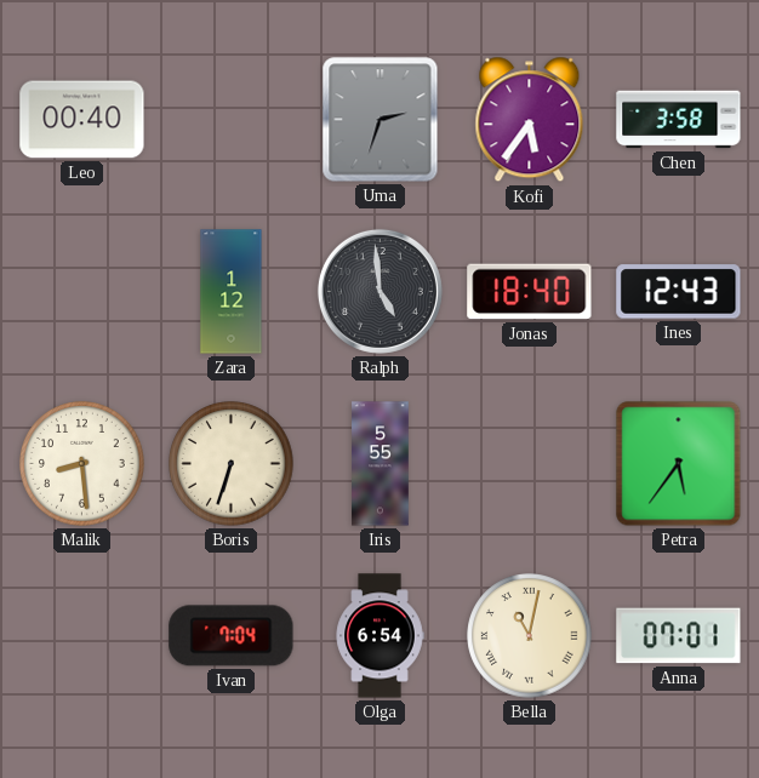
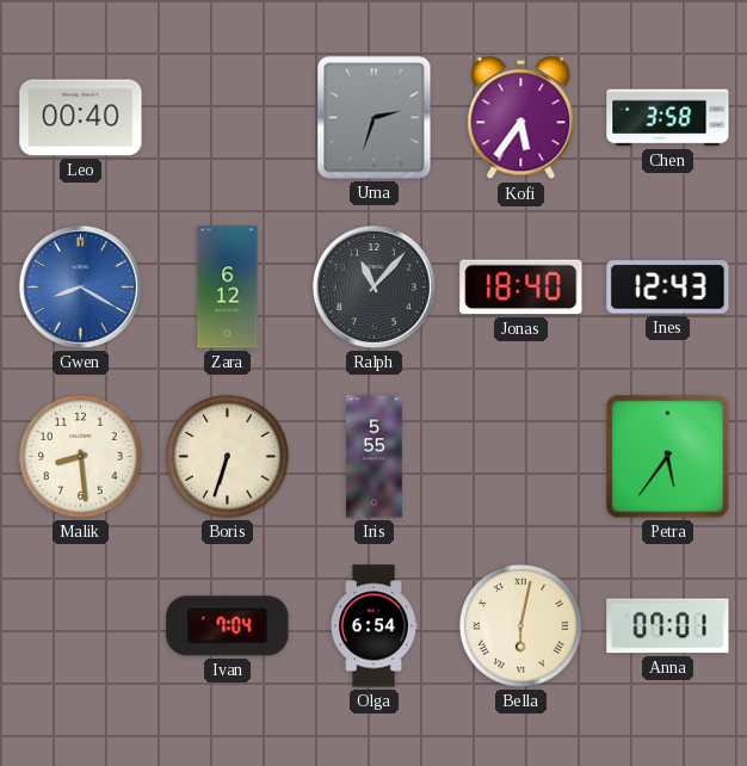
Gwen: none -> 8:20
Zara: 1:12 -> 6:12
Ralph: 4:59 -> 11:07
Bella: 11:02 -> 6:02
